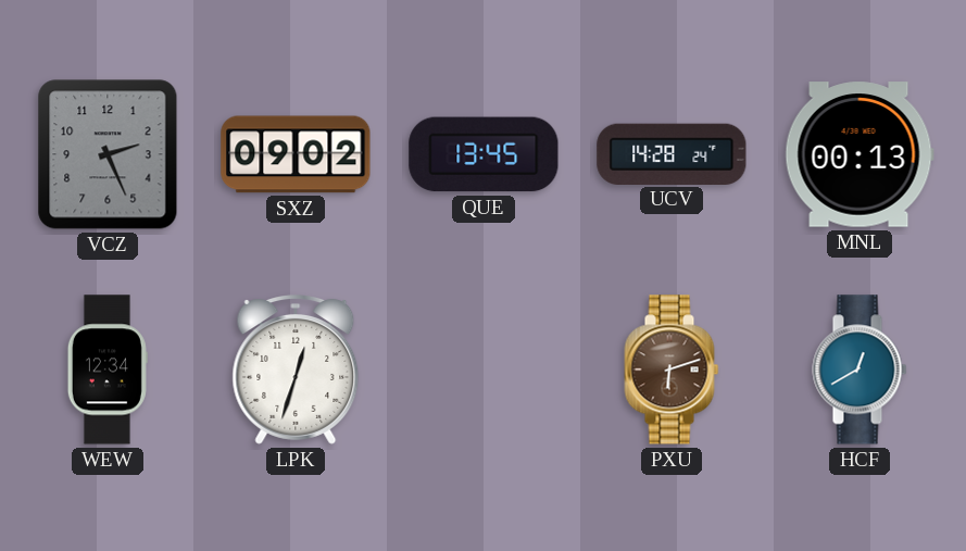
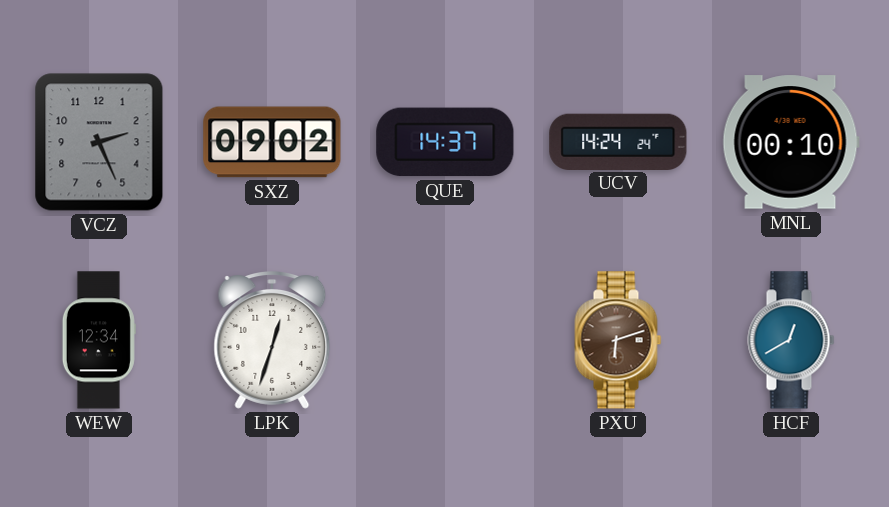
QUE: 13:45 -> 14:37
UCV: 14:28 -> 14:24
MNL: 00:13 -> 00:10
